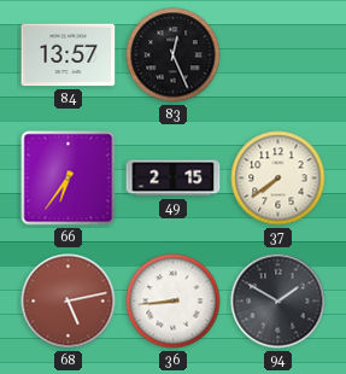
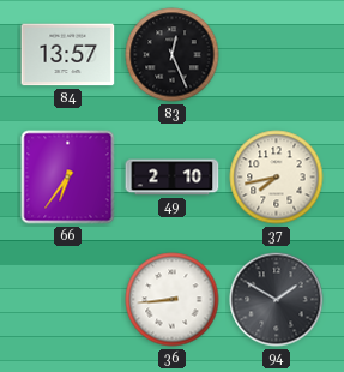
49: 2:15 -> 2:10
37: 7:39 -> 7:43
68: 5:13 -> none
